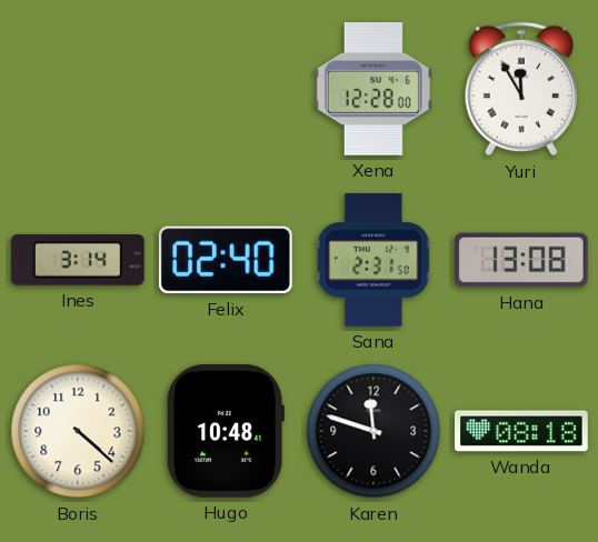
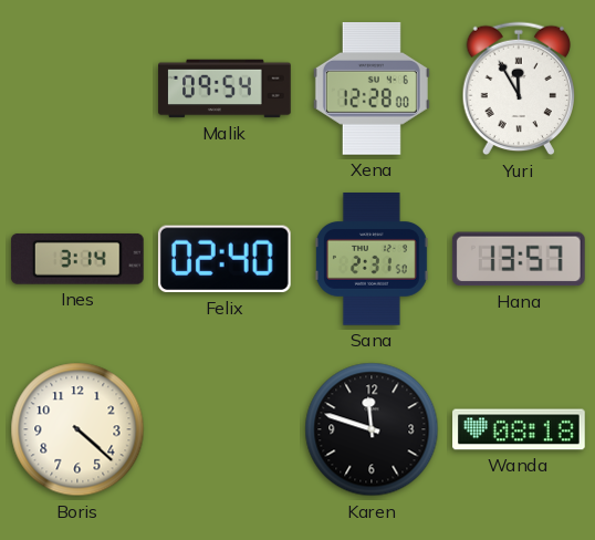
Malik: none -> 09:54
Hana: 13:08 -> 13:57
Hugo: 10:48 -> none
